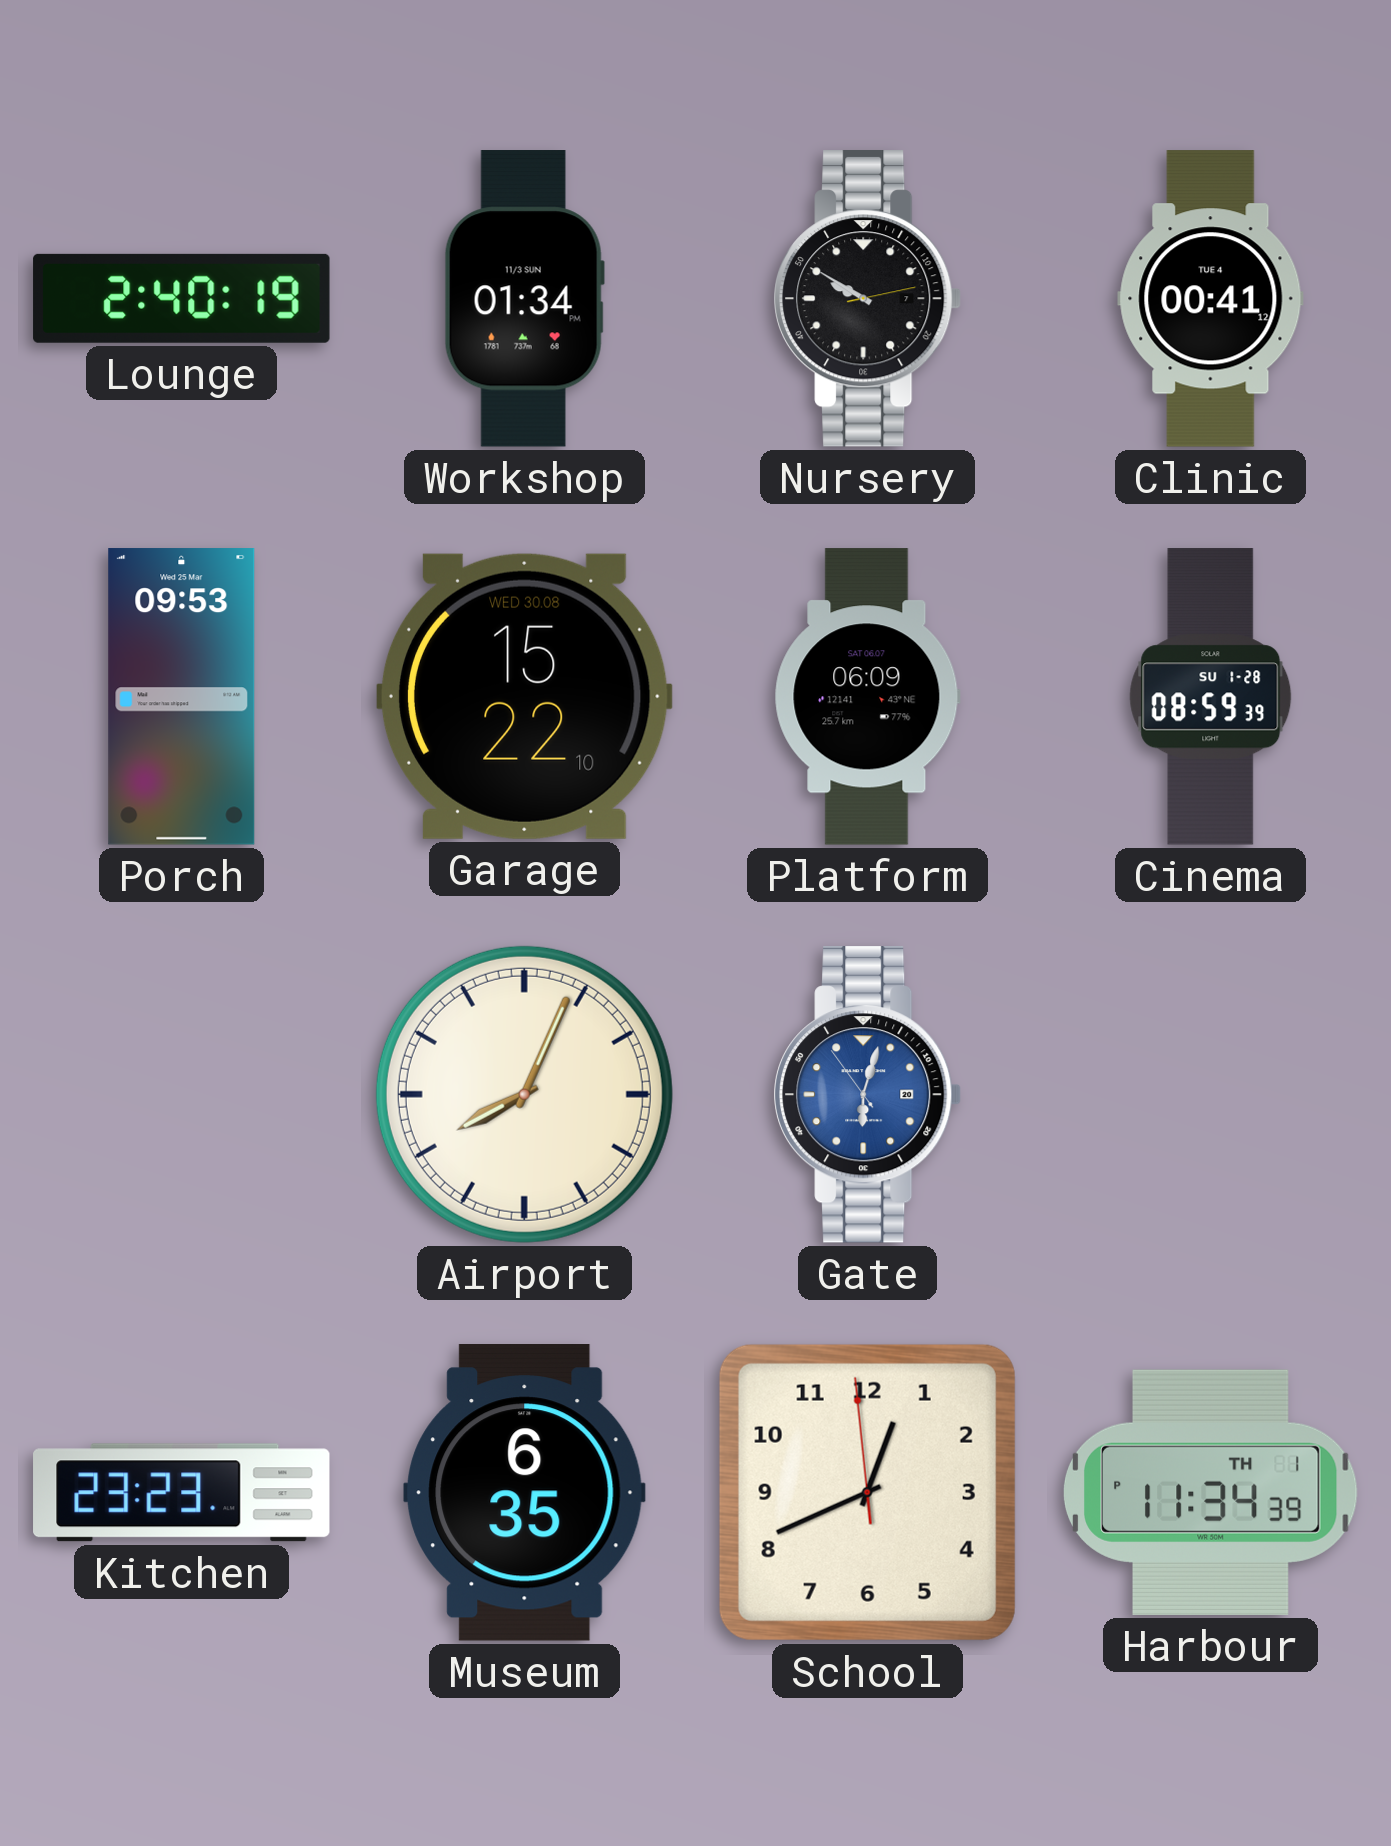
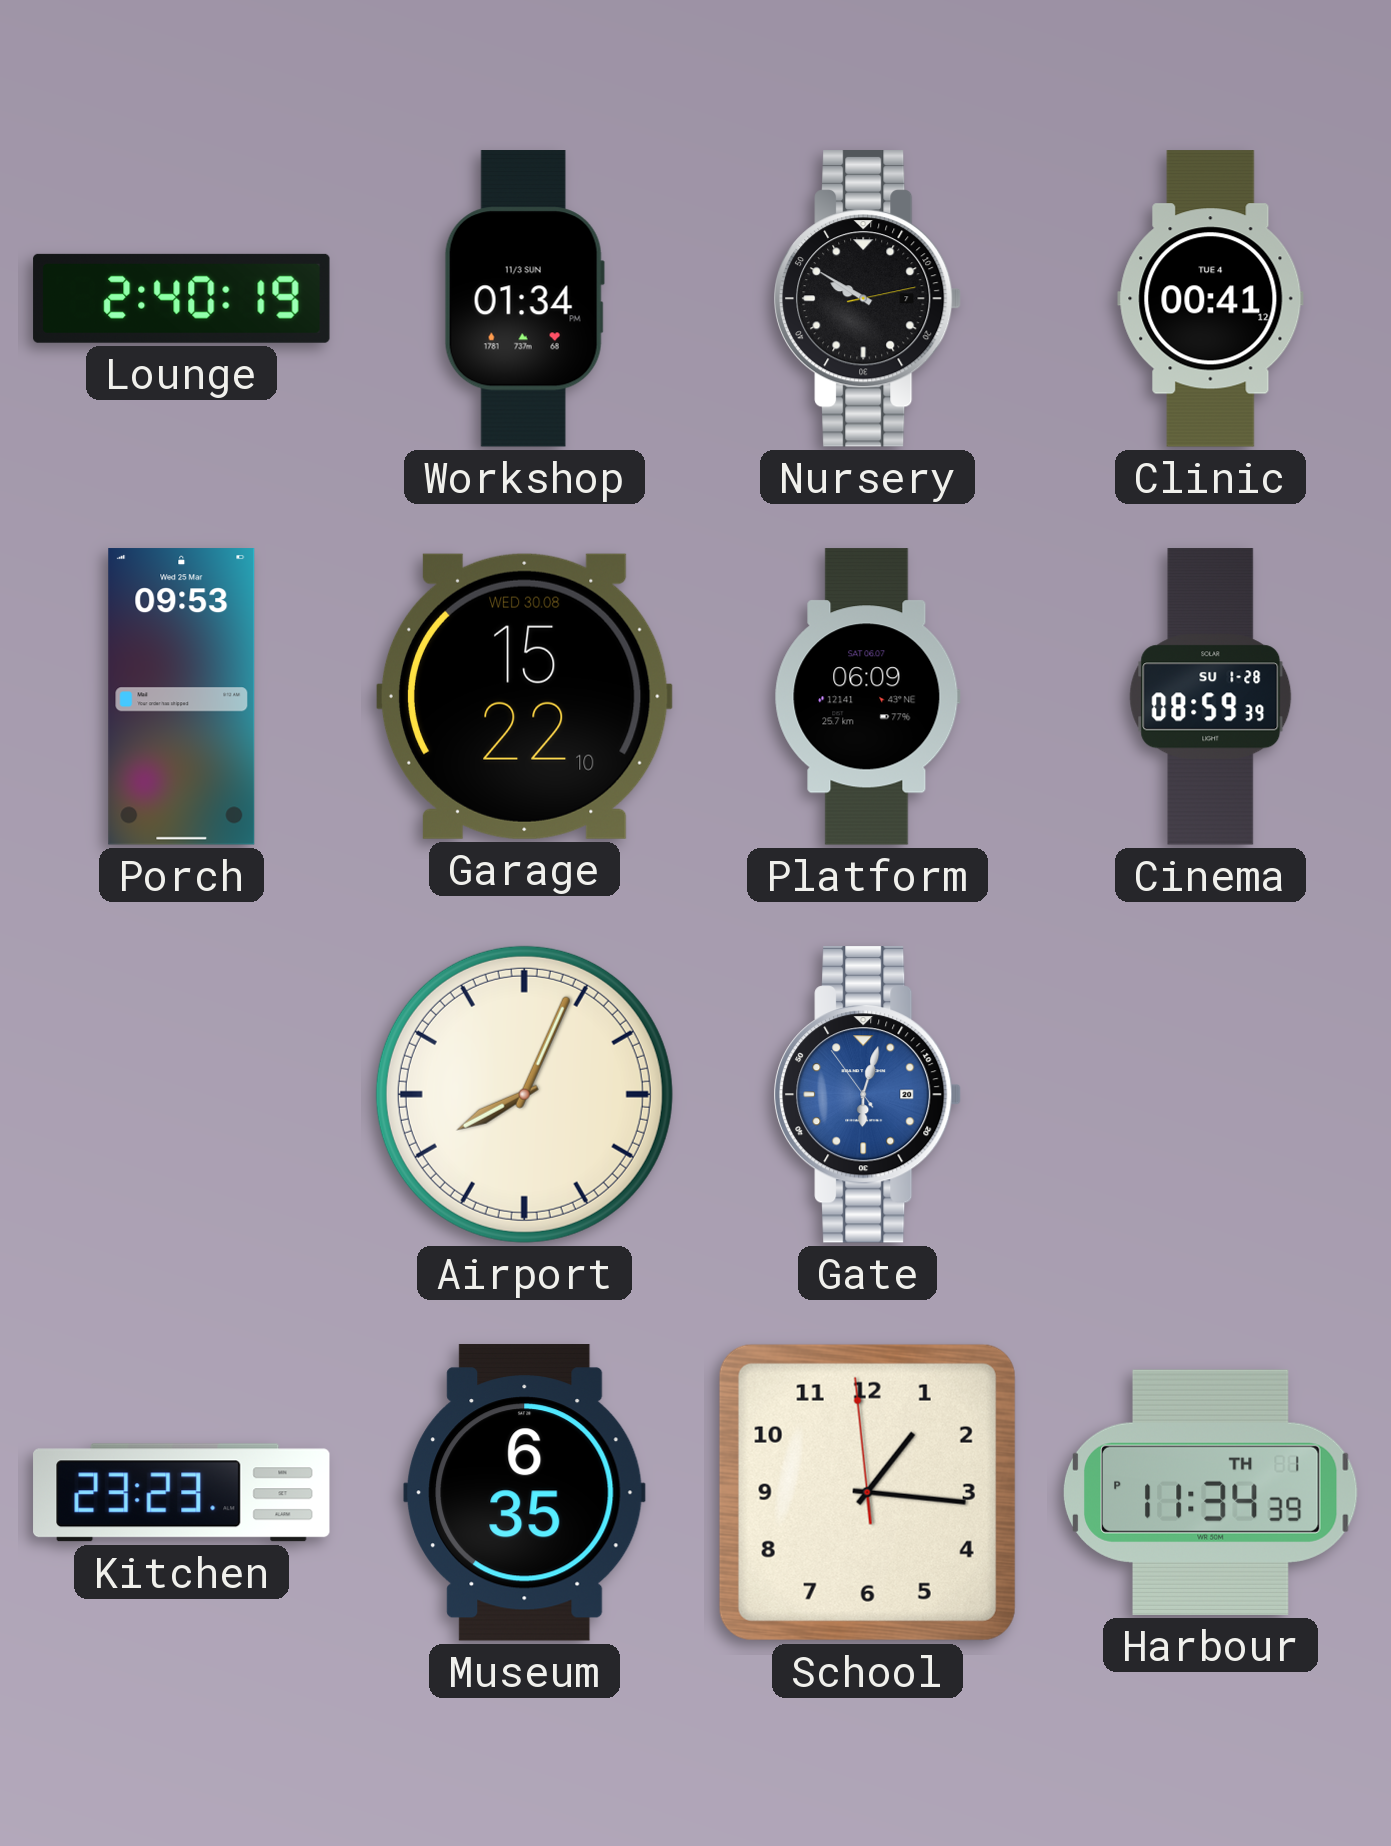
School: 12:40 -> 1:15
